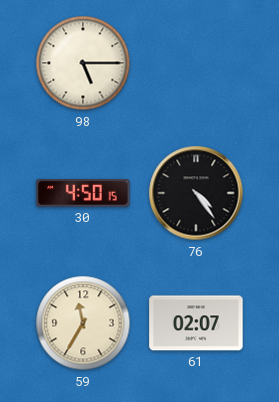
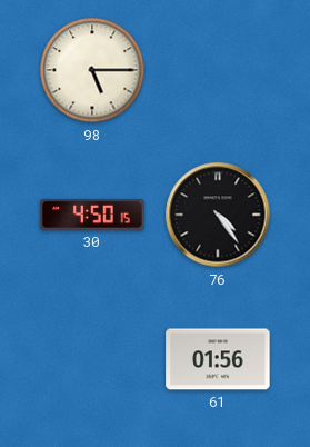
59: 11:35 -> none
61: 02:07 -> 01:56
